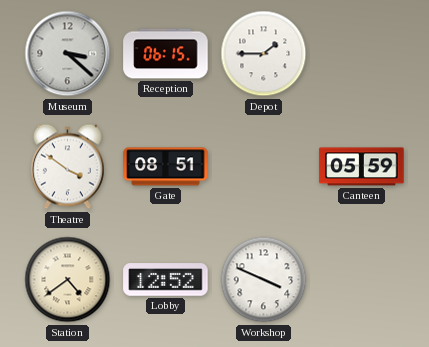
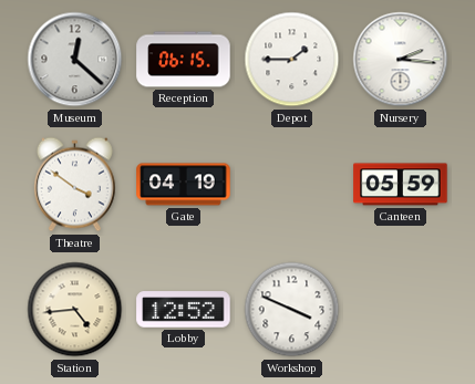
Museum: 3:22 -> 12:22
Nursery: none -> 2:16
Gate: 08:51 -> 04:19
Station: 4:39 -> 4:44
